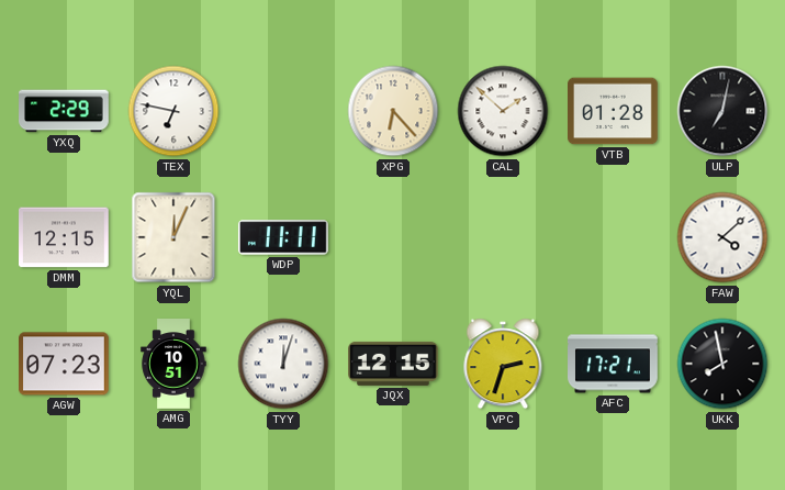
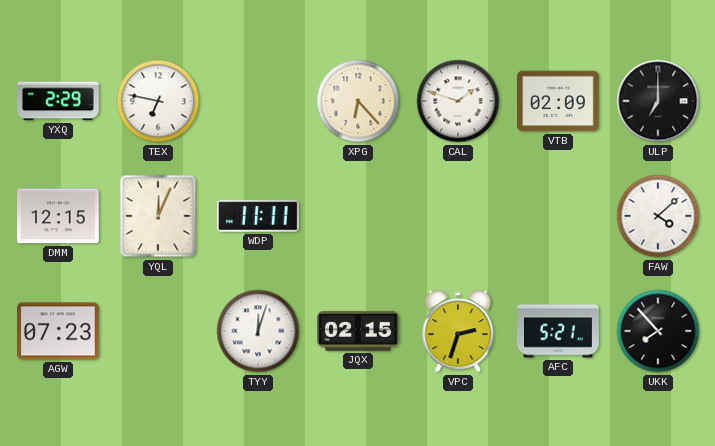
CAL: 1:52 -> 1:48
VTB: 01:28 -> 02:09
ULP: 7:02 -> 7:00
AMG: 10:51 -> none
JQX: 12:15 -> 02:15
AFC: 17:21 -> 5:21
UKK: 7:58 -> 7:53
